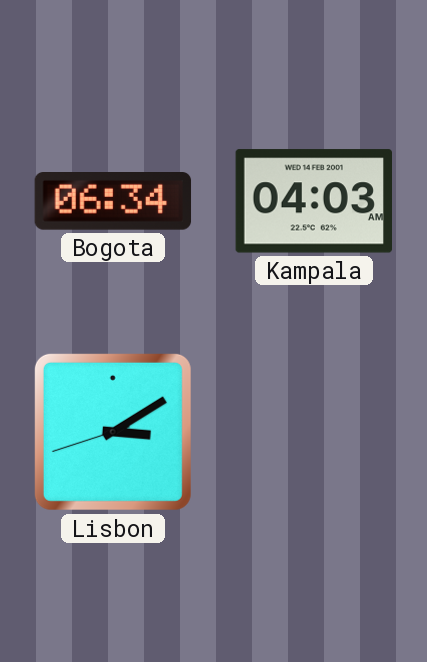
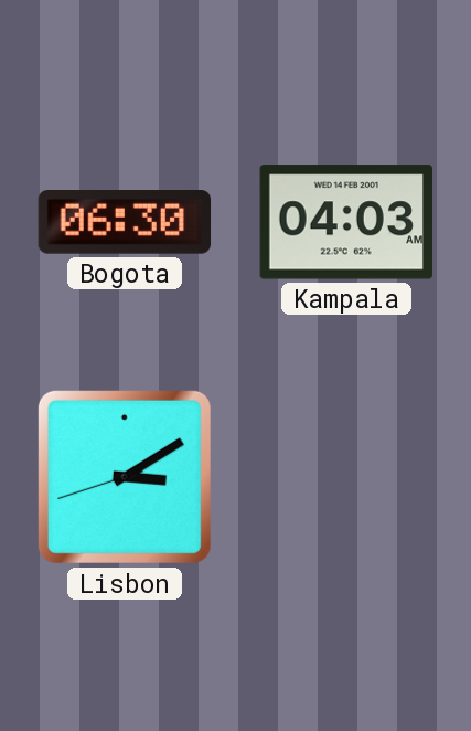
Bogota: 06:34 -> 06:30
